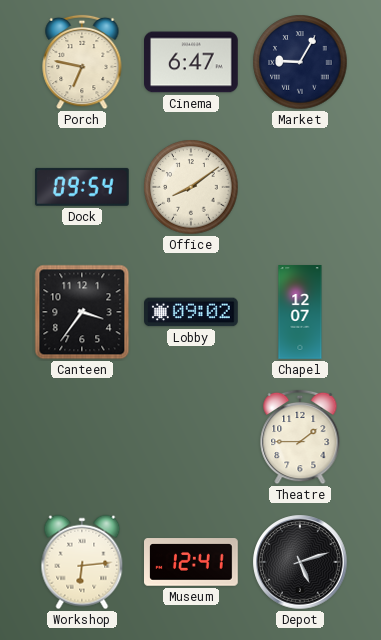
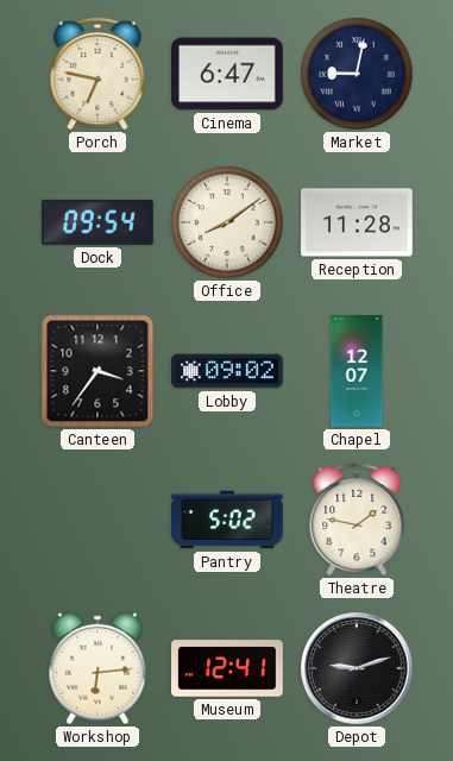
Market: 9:05 -> 9:02
Reception: none -> 11:28
Pantry: none -> 5:02
Theatre: 1:45 -> 1:47
Depot: 5:12 -> 9:12
